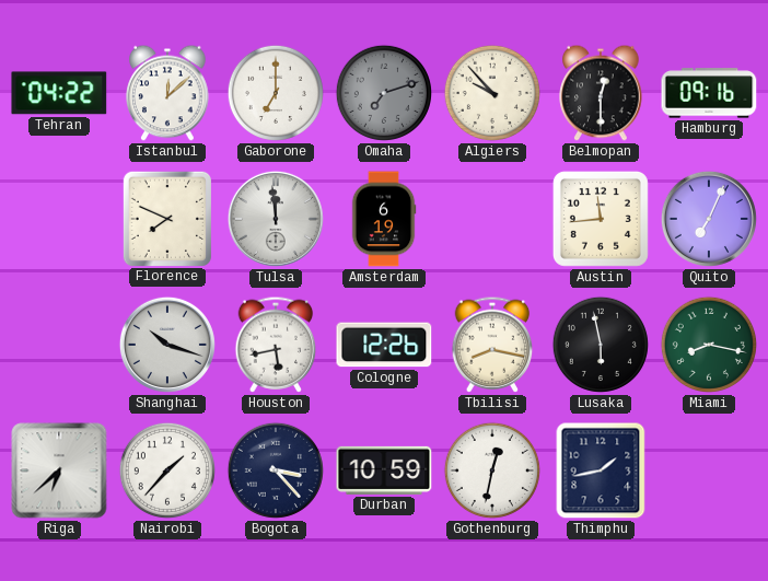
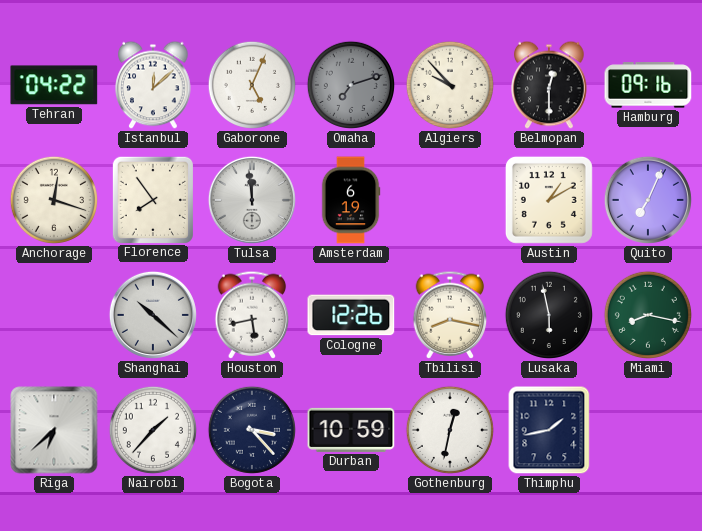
Gaborone: 7:00 -> 5:04
Anchorage: none -> 12:18
Florence: 7:49 -> 7:54
Austin: 11:44 -> 1:10
Shanghai: 10:18 -> 10:22
